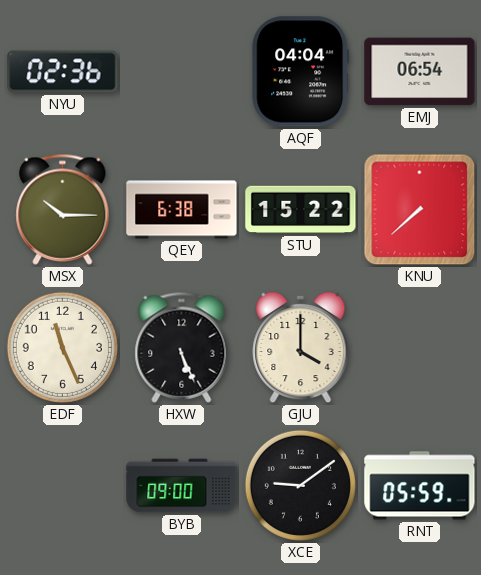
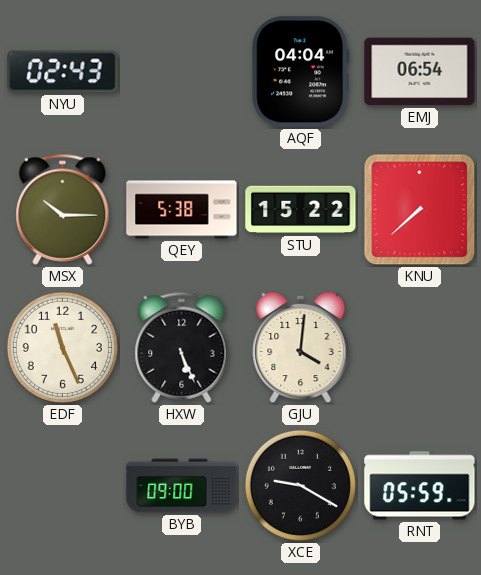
NYU: 02:36 -> 02:43
QEY: 6:38 -> 5:38
GJU: 4:00 -> 4:01
XCE: 9:09 -> 9:20
